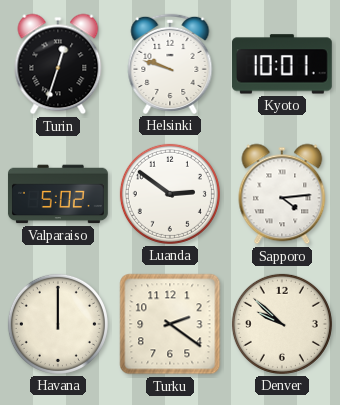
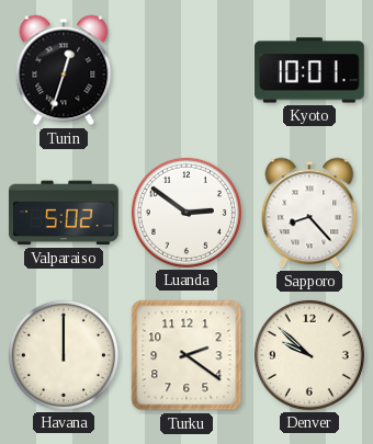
Helsinki: 9:48 -> none
Sapporo: 4:14 -> 8:23
